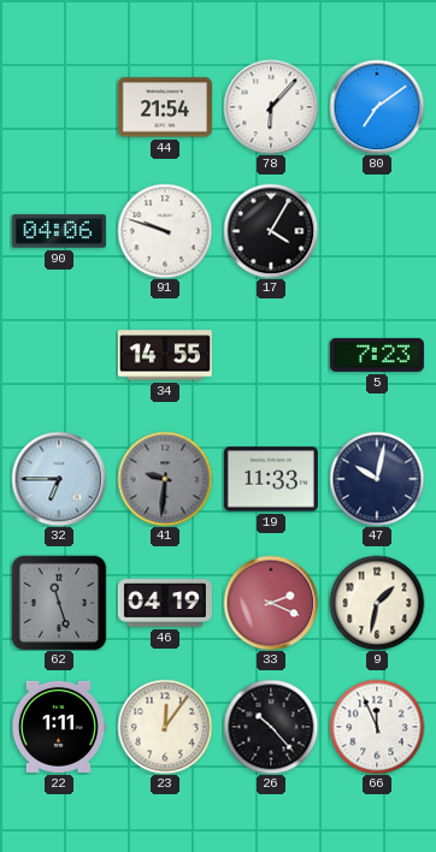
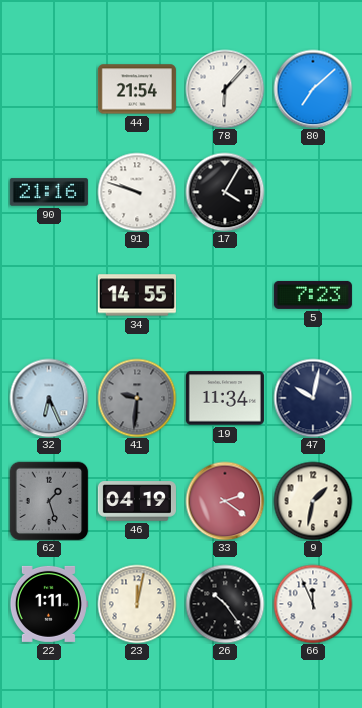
80: 7:09 -> 7:08
90: 04:06 -> 21:16
32: 6:45 -> 6:26
19: 11:33 -> 11:34
62: 11:27 -> 1:27
33: 2:19 -> 2:21
23: 12:06 -> 12:02
26: 10:23 -> 10:24
